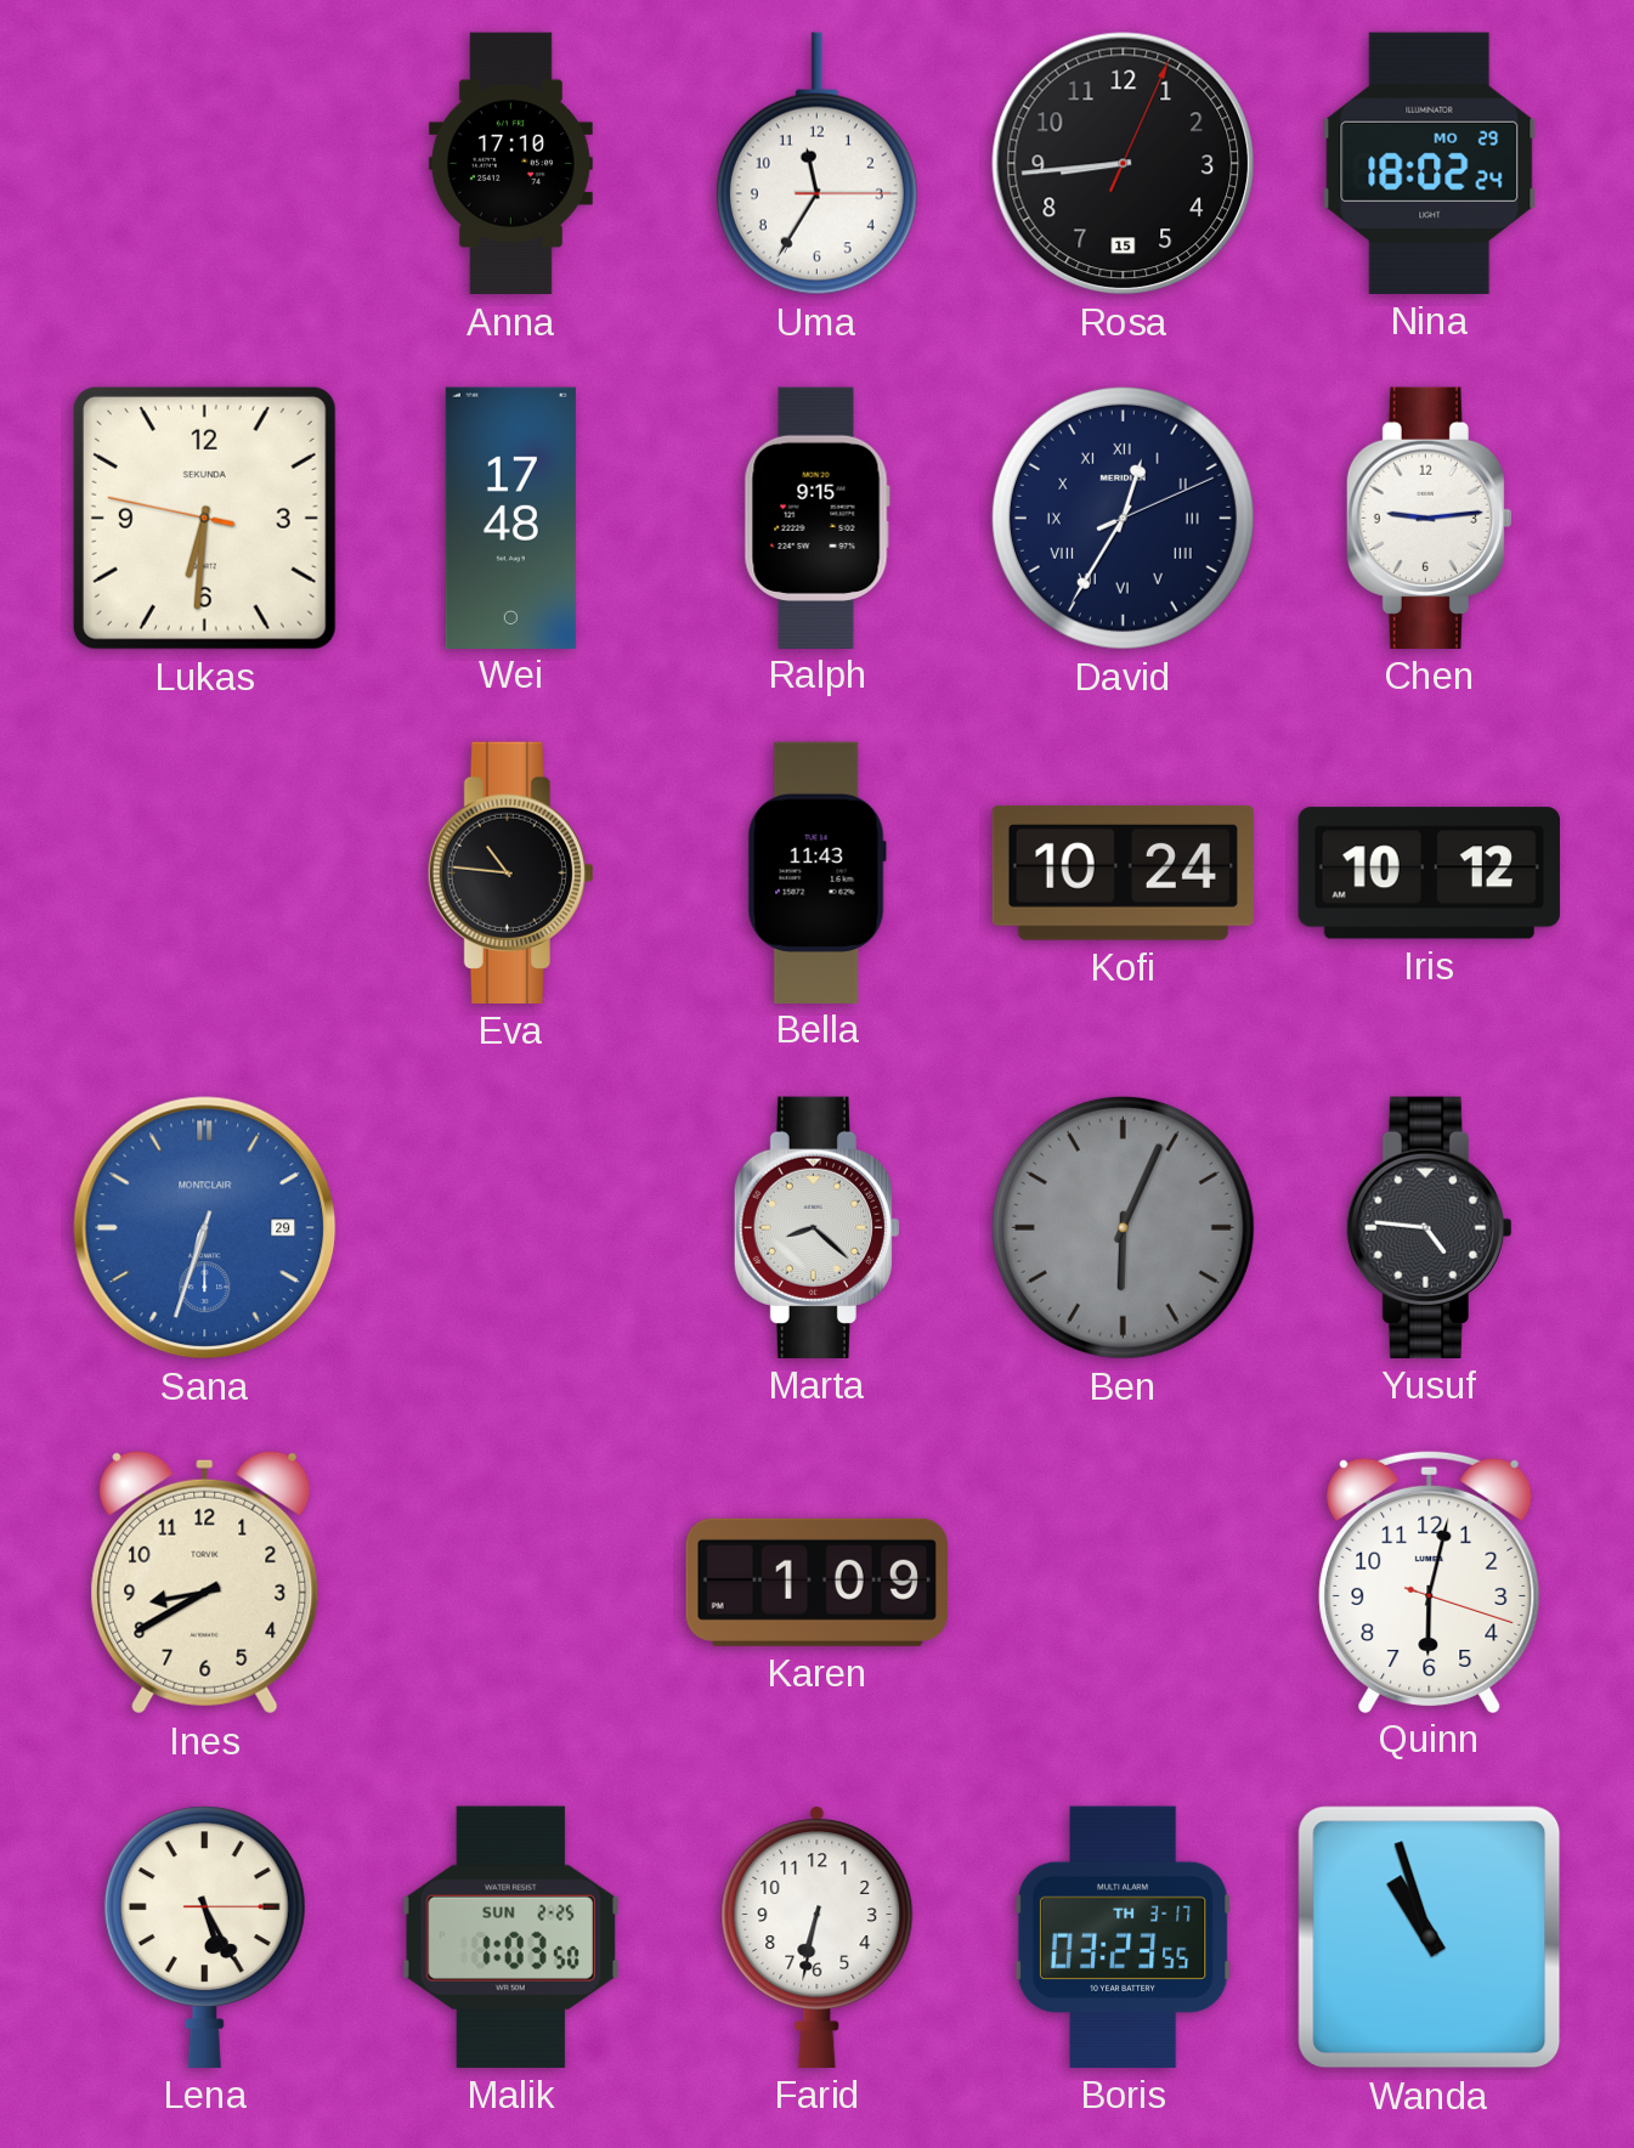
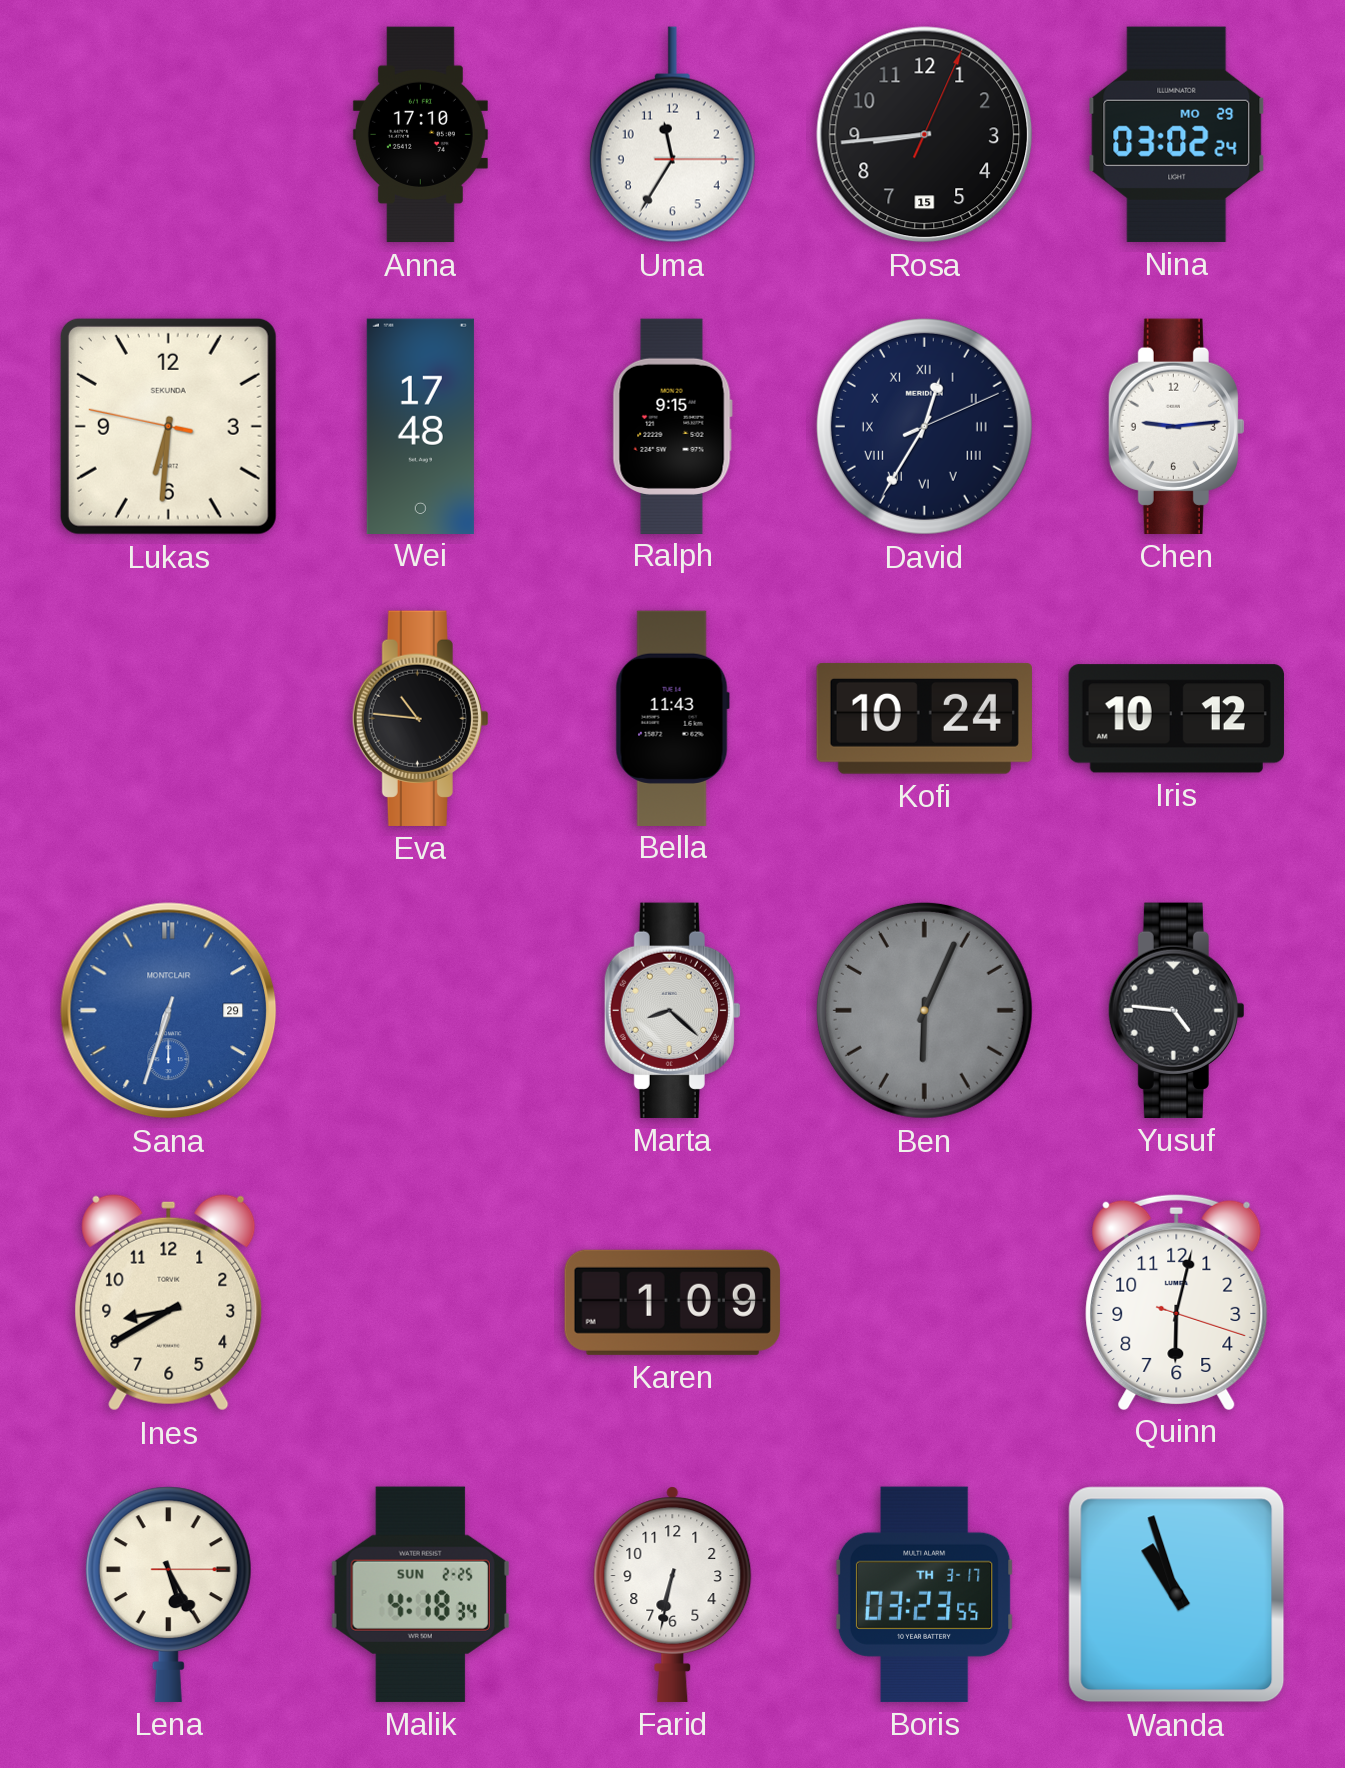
Nina: 18:02 -> 03:02
Malik: 1:03 -> 4:18
